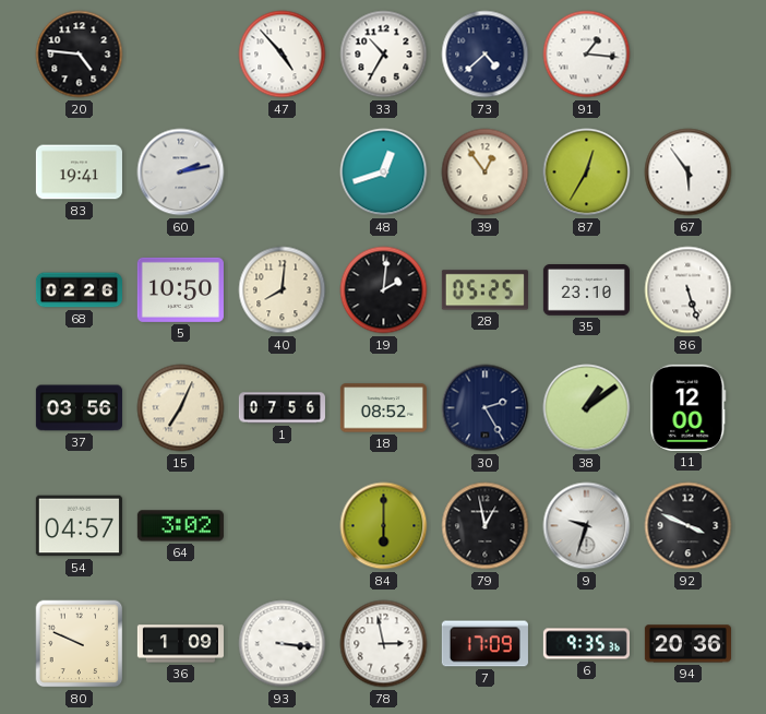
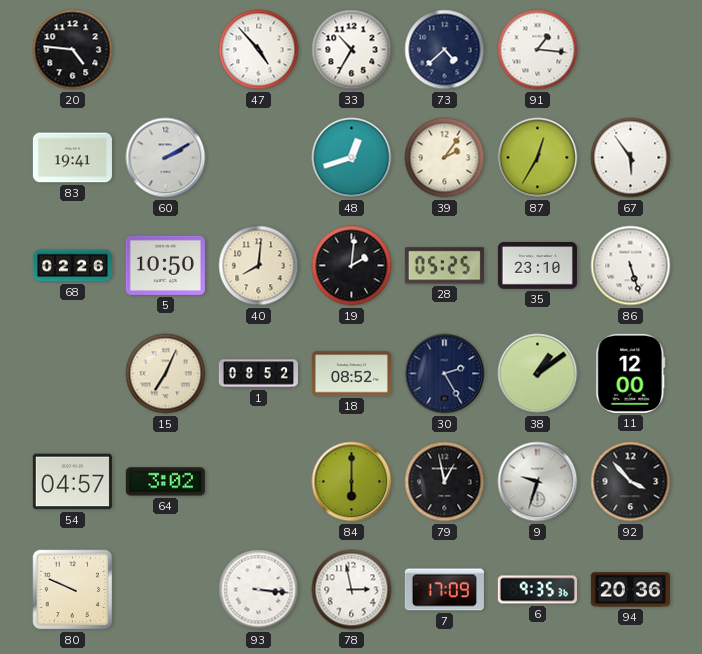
60: 2:13 -> 2:10
39: 12:54 -> 2:06
37: 03:56 -> none
1: 07:56 -> 08:52
92: 3:49 -> 3:53
36: 1:09 -> none
